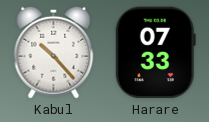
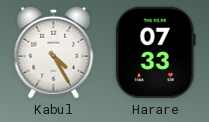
Kabul: 10:23 -> 4:25
